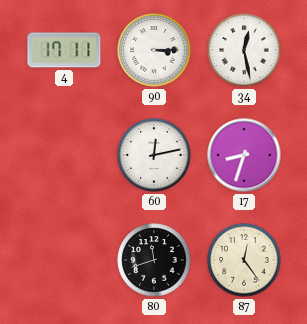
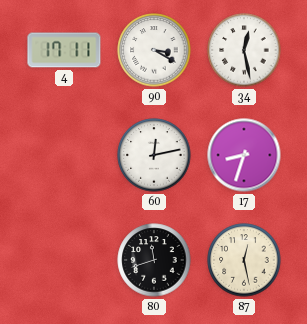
90: 3:15 -> 3:20
87: 12:24 -> 12:28
